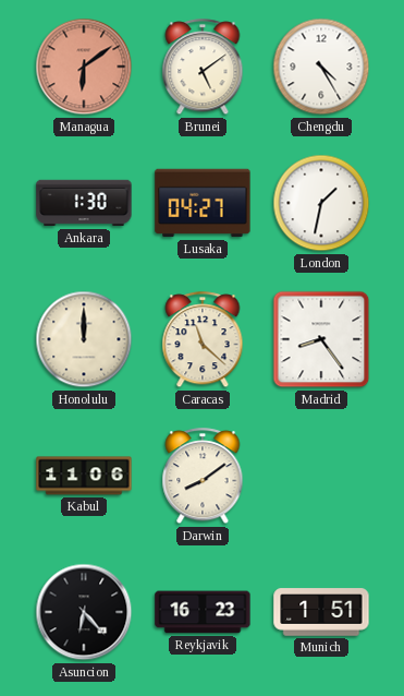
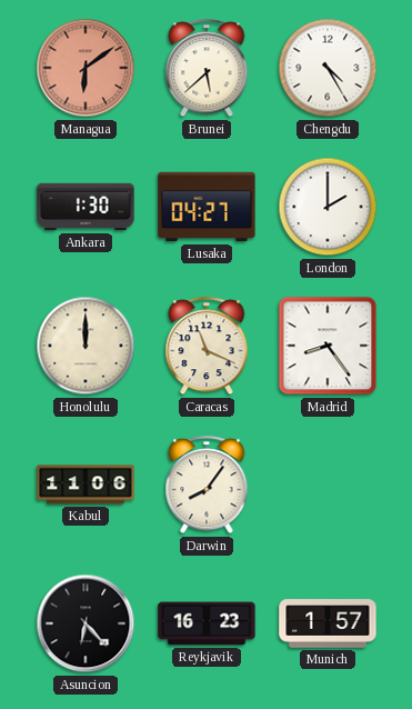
Brunei: 5:09 -> 5:38
London: 1:32 -> 2:00
Caracas: 11:22 -> 11:19
Darwin: 8:09 -> 8:06
Munich: 1:51 -> 1:57
